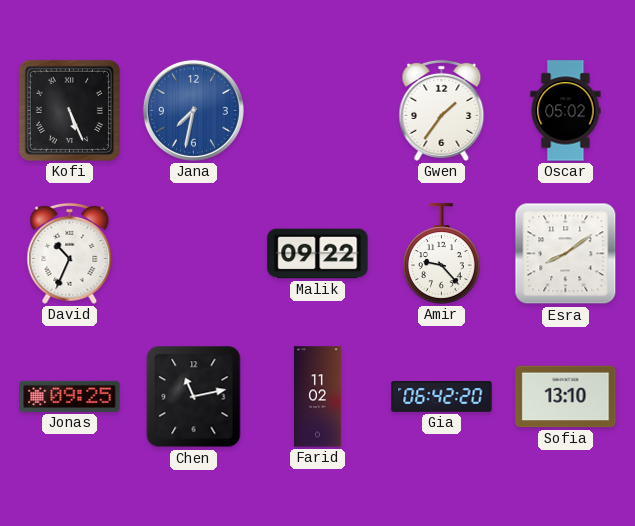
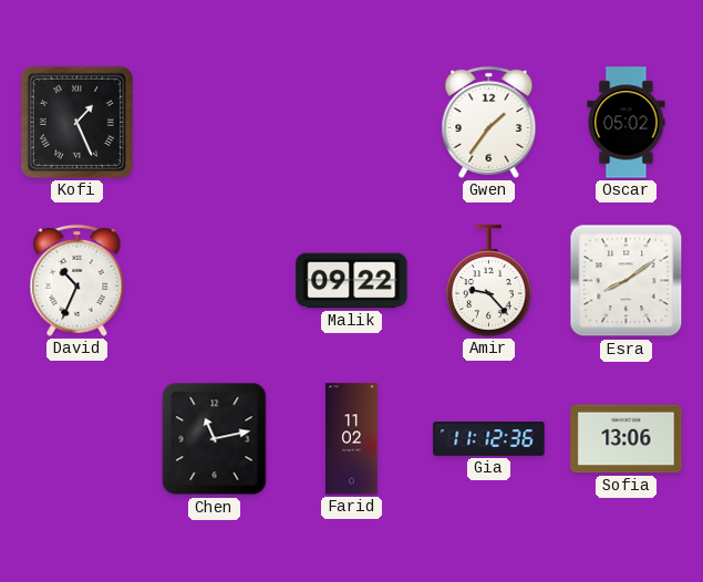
Kofi: 5:26 -> 1:26
Jana: 7:32 -> none
Jonas: 09:25 -> none
Gia: 06:42 -> 11:12
Sofia: 13:10 -> 13:06
